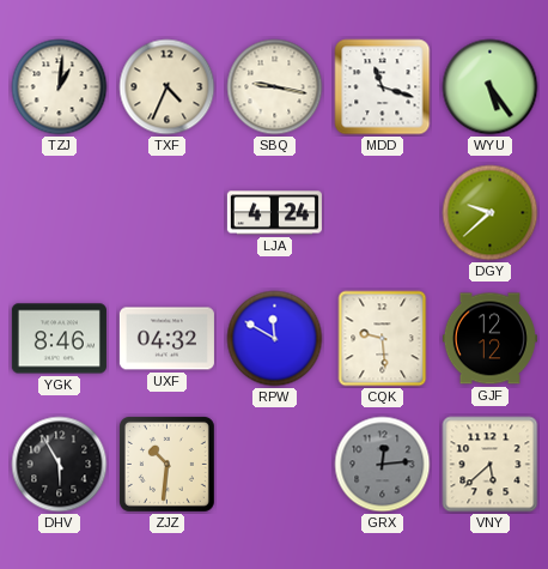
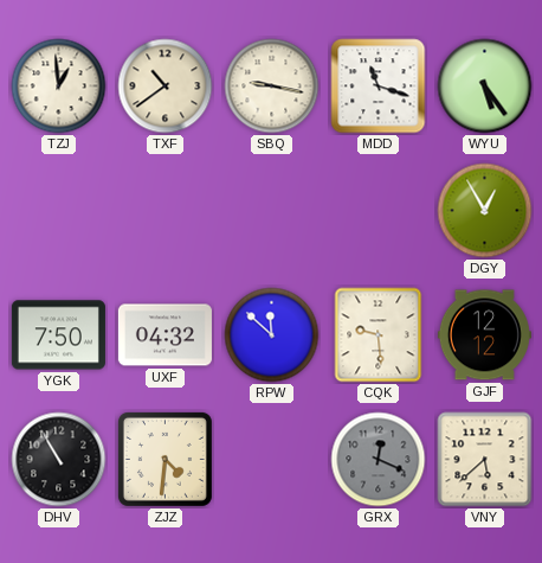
TZJ: 1:01 -> 12:59
TXF: 4:34 -> 10:39
LJA: 4:24 -> none
DGY: 9:38 -> 12:55
YGK: 8:46 -> 7:50
RPW: 11:50 -> 11:52
DHV: 5:55 -> 10:55
ZJZ: 10:31 -> 4:31
GRX: 12:14 -> 12:19
